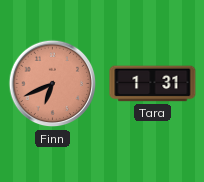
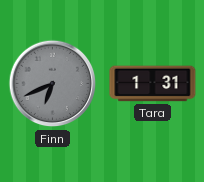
Finn dial: salmon -> grey
